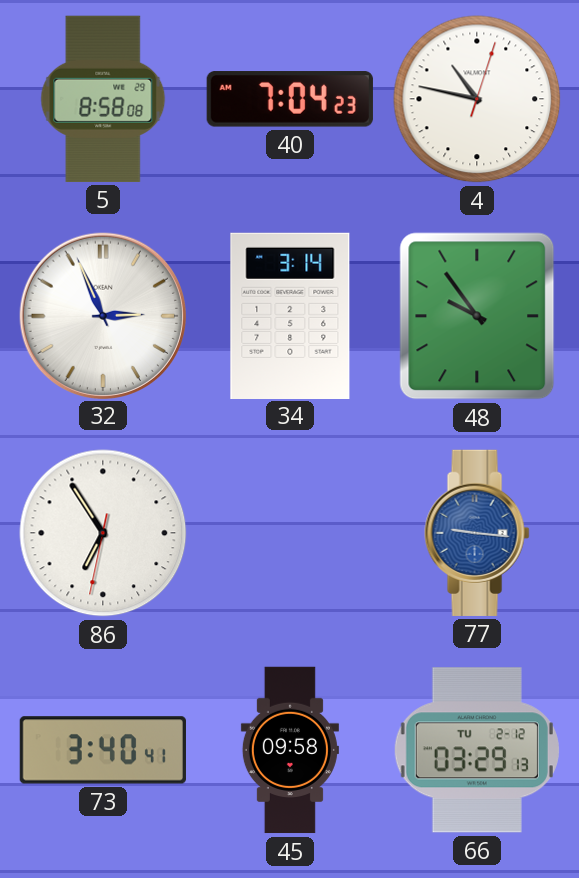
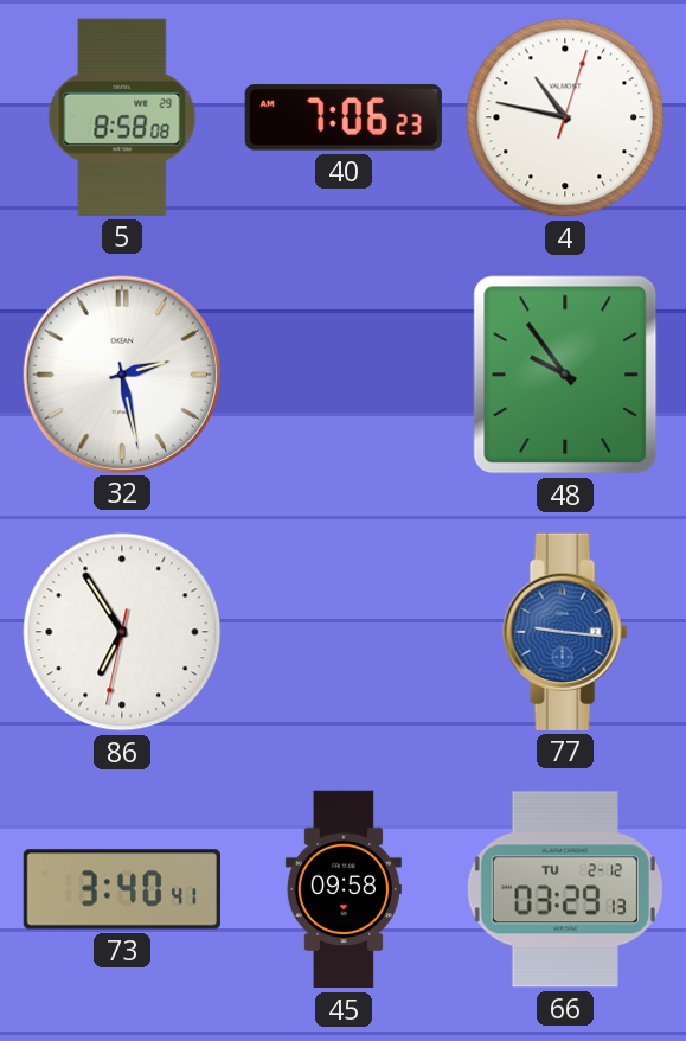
40: 7:04 -> 7:06
32: 2:56 -> 2:28
34: 3:14 -> none
